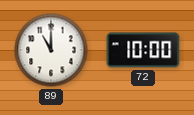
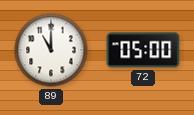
72: 10:00 -> 05:00
